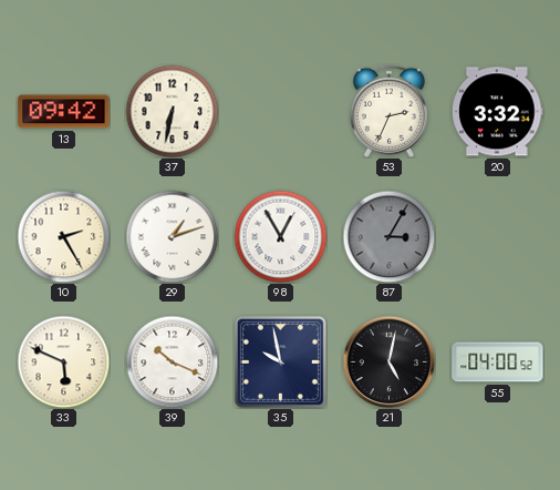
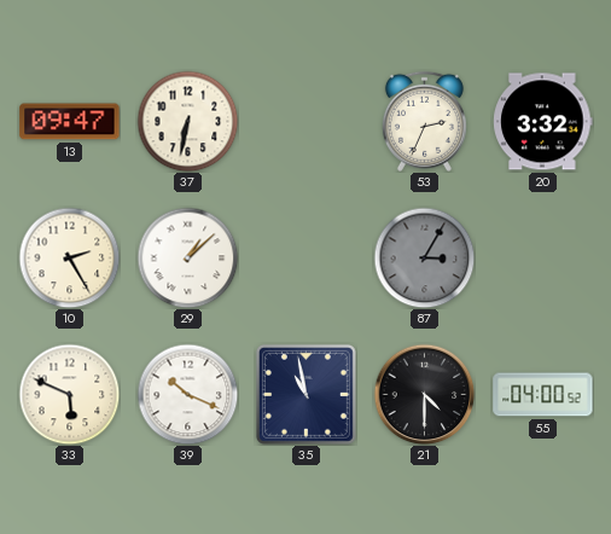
13: 09:42 -> 09:47
29: 1:12 -> 1:08
98: 12:55 -> none
35: 9:58 -> 10:58
21: 5:02 -> 4:30
